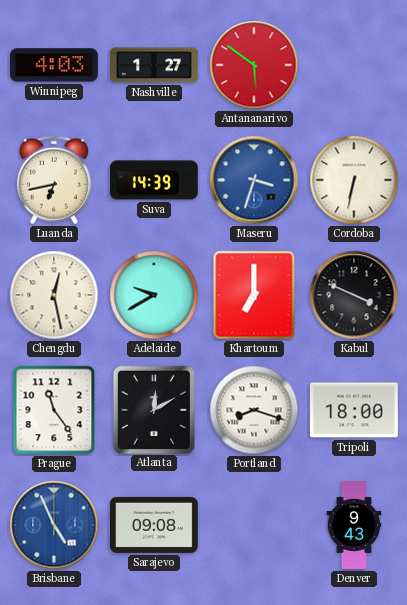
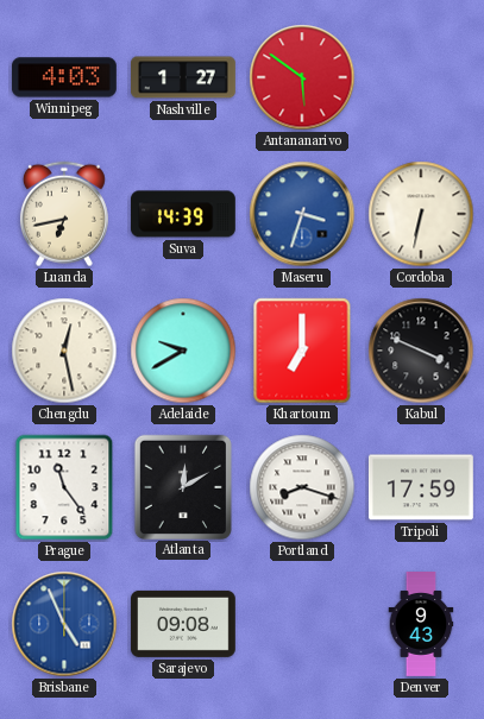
Tripoli: 18:00 -> 17:59
